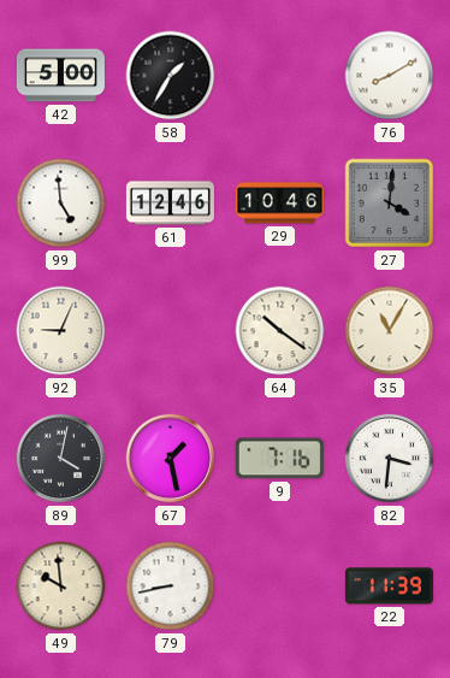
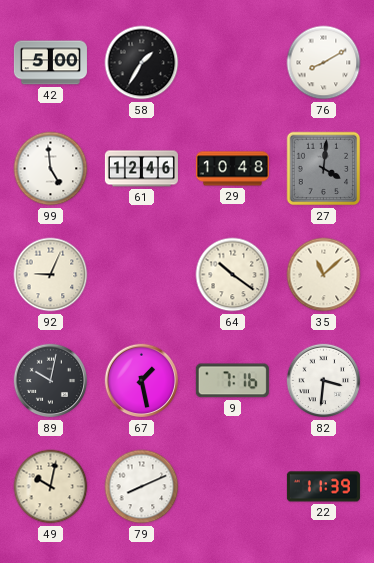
29: 10:46 -> 10:48
35: 11:05 -> 11:08
89: 4:02 -> 10:02
49: 9:59 -> 10:02
79: 8:43 -> 8:11
